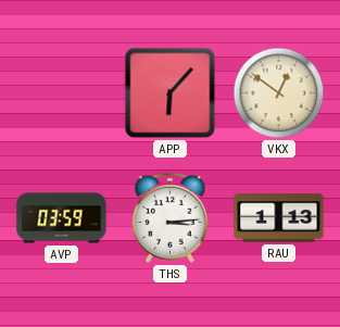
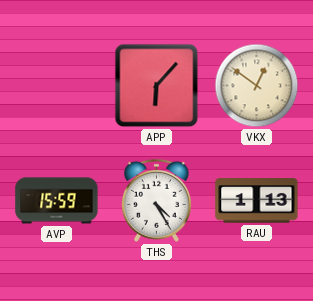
AVP: 03:59 -> 15:59
THS: 3:14 -> 4:25
